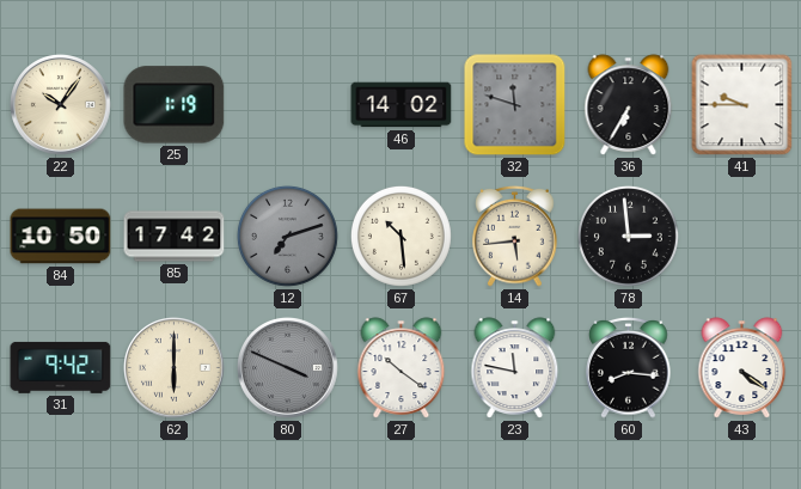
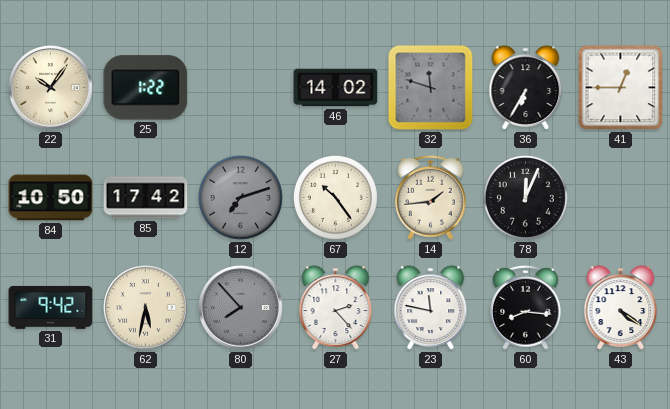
25: 1:19 -> 1:22
41: 9:45 -> 12:45
67: 10:29 -> 10:24
14: 5:44 -> 1:44
78: 2:59 -> 12:04
62: 6:00 -> 5:32
80: 3:49 -> 7:53
27: 10:21 -> 2:23
